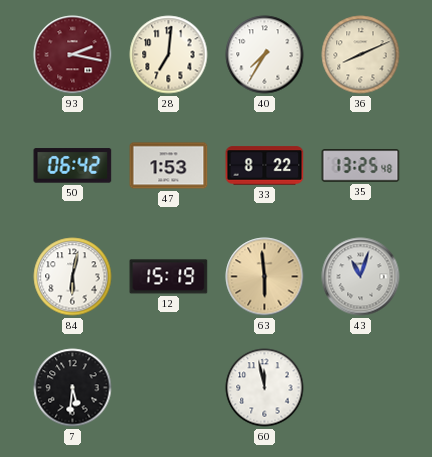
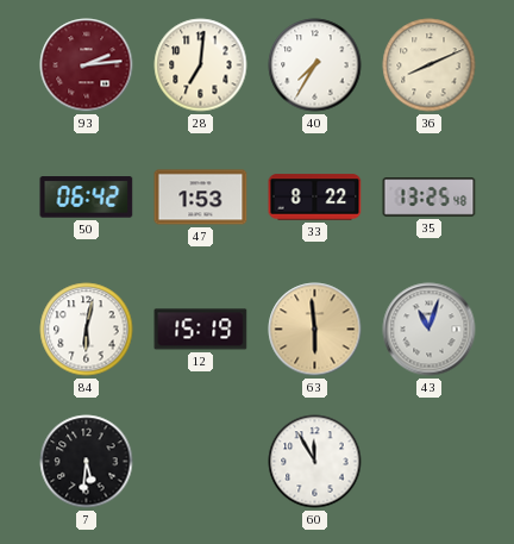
93: 2:17 -> 2:14
60: 11:58 -> 11:55
